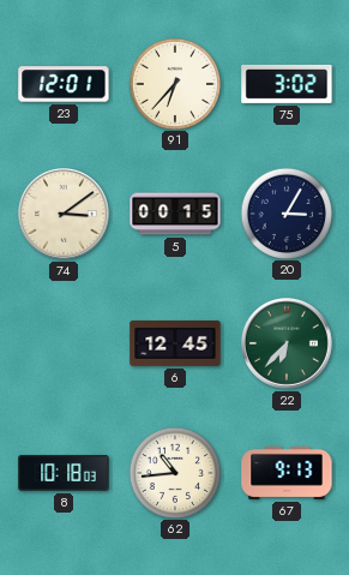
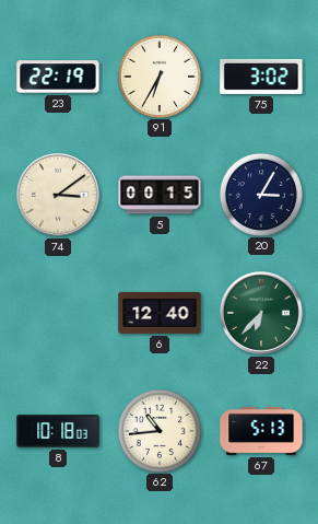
23: 12:01 -> 22:19
91: 6:37 -> 6:35
6: 12:45 -> 12:40
67: 9:13 -> 5:13
